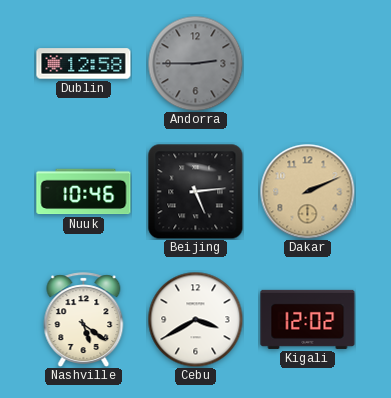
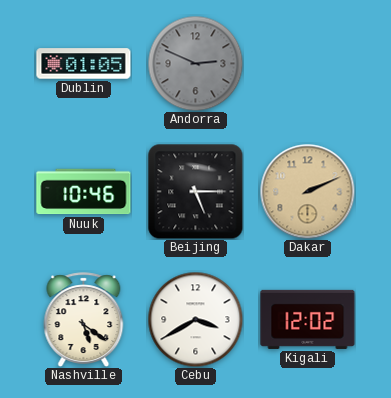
Dublin: 12:58 -> 01:05
Andorra: 2:45 -> 2:49
Beijing: 5:14 -> 5:15
